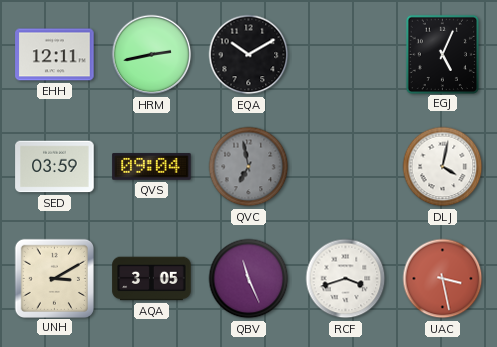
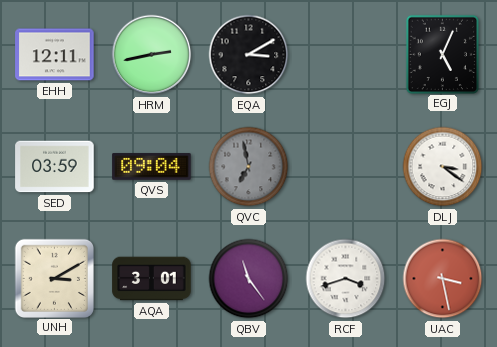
EQA: 10:10 -> 3:10
DLJ: 4:02 -> 3:21
AQA: 3:05 -> 3:01
QBV: 11:26 -> 11:24
